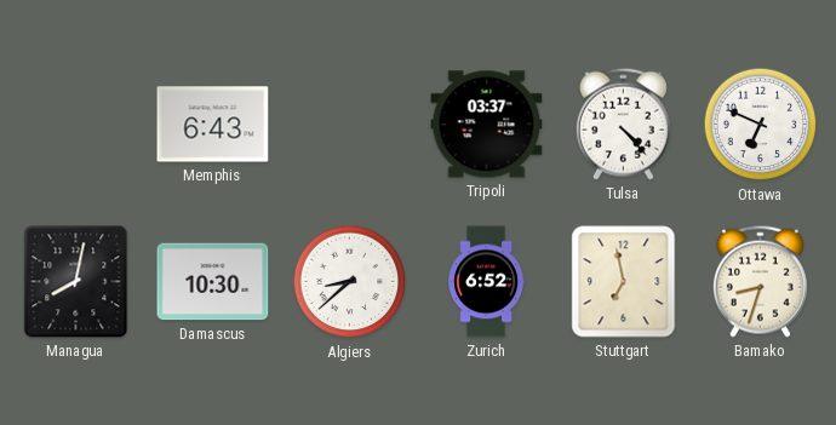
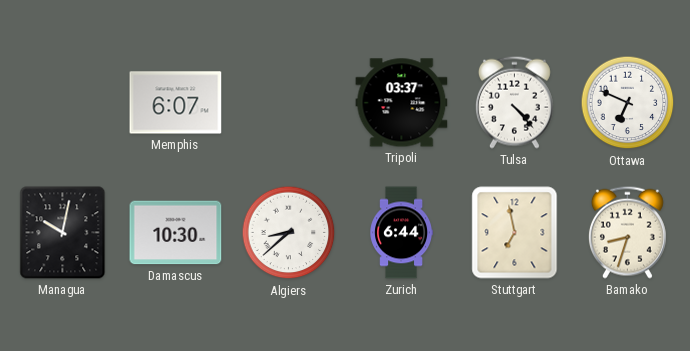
Memphis: 6:43 -> 6:07
Managua: 8:02 -> 10:02
Zurich: 6:52 -> 6:44
